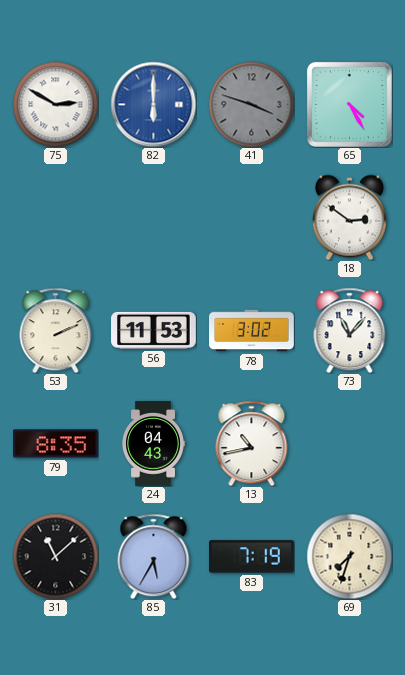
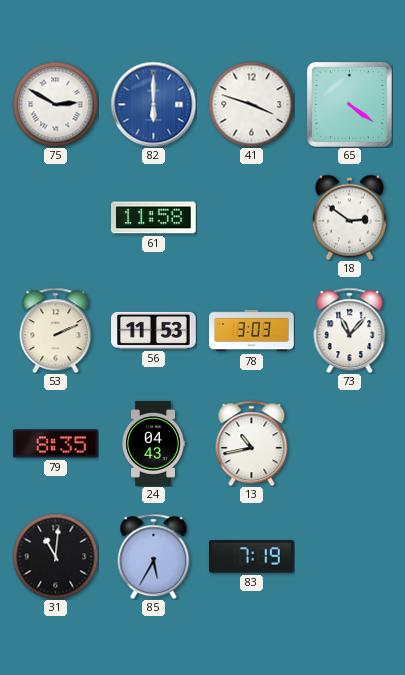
41 dial: grey -> white
65: 4:25 -> 4:21
61: none -> 11:58
78: 3:02 -> 3:03
31: 11:08 -> 11:01
69: 7:33 -> none
